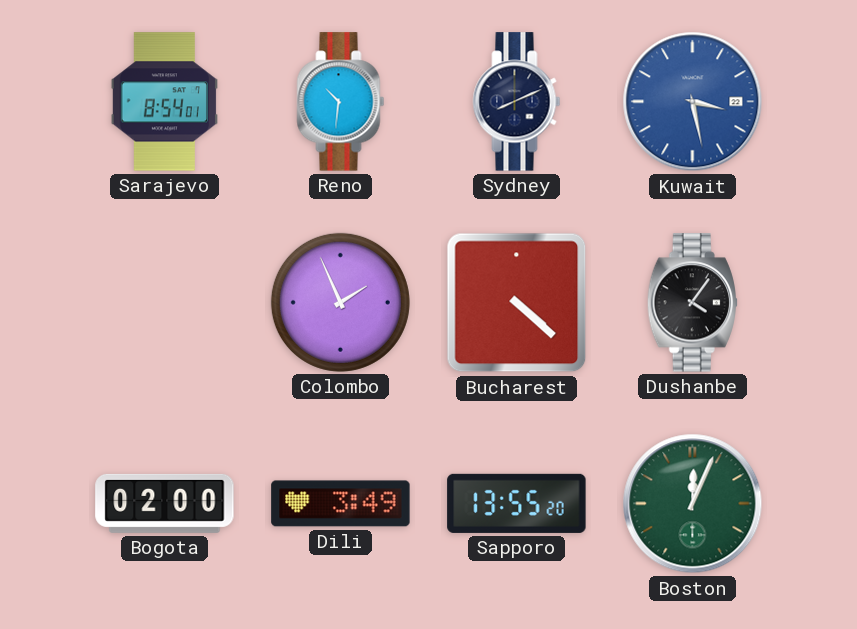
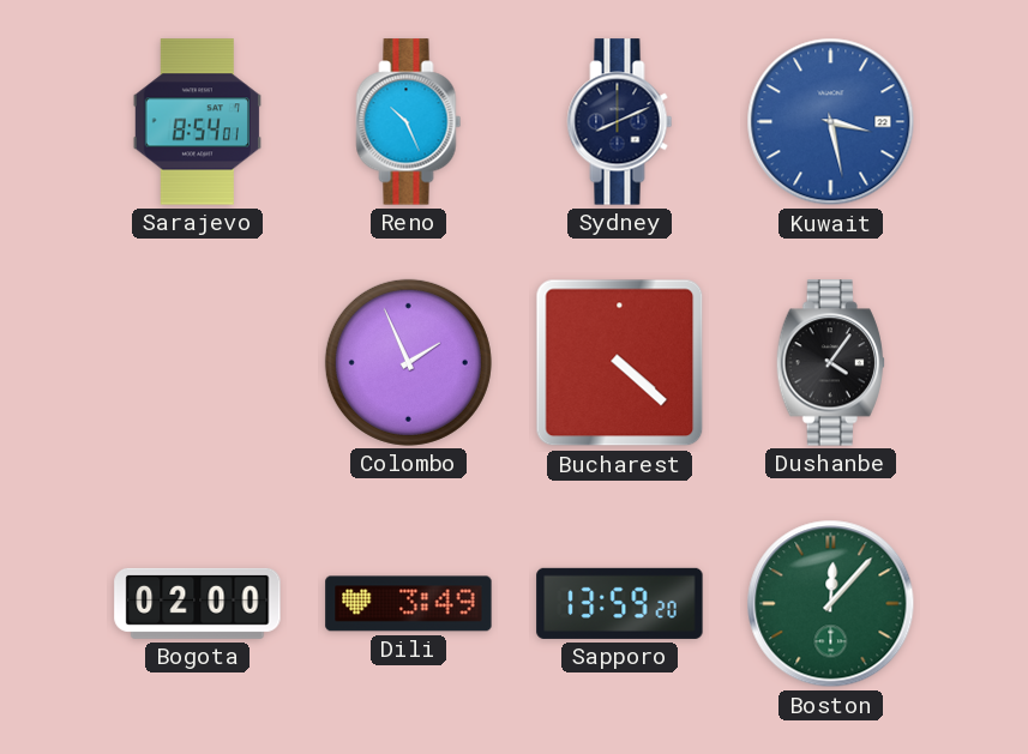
Reno: 10:31 -> 10:26
Sapporo: 13:55 -> 13:59
Boston: 12:04 -> 12:07
